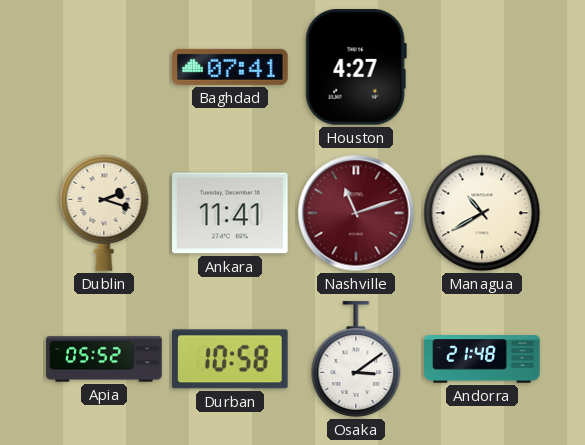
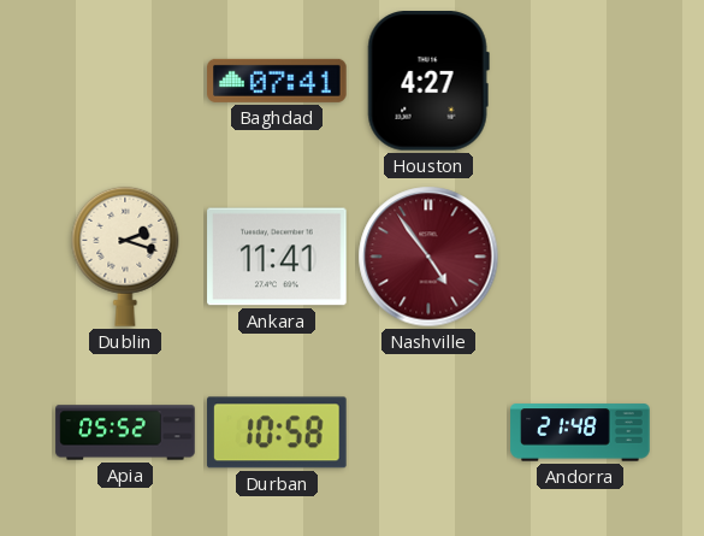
Nashville: 11:12 -> 4:54
Managua: 10:40 -> none
Osaka: 3:09 -> none
